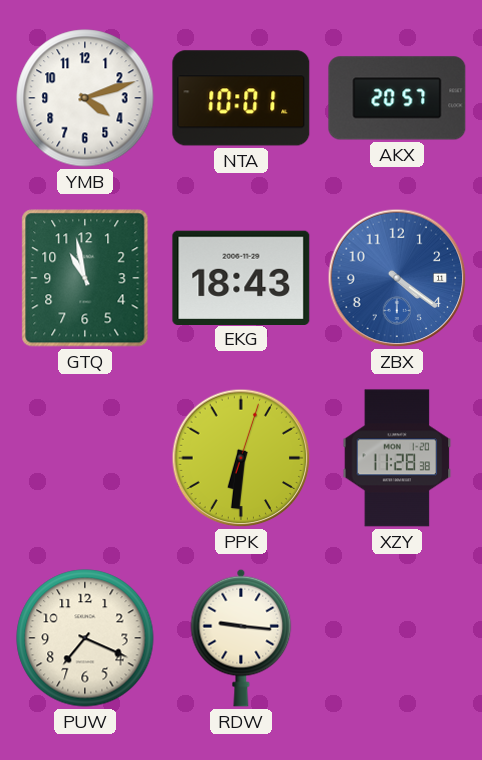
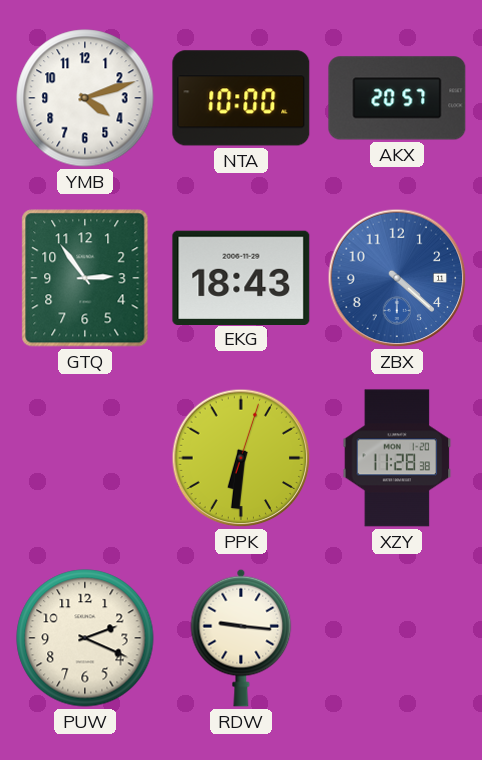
NTA: 10:01 -> 10:00
GTQ: 10:58 -> 2:54
ZBX: 4:21 -> 4:22
PUW: 7:19 -> 2:19
